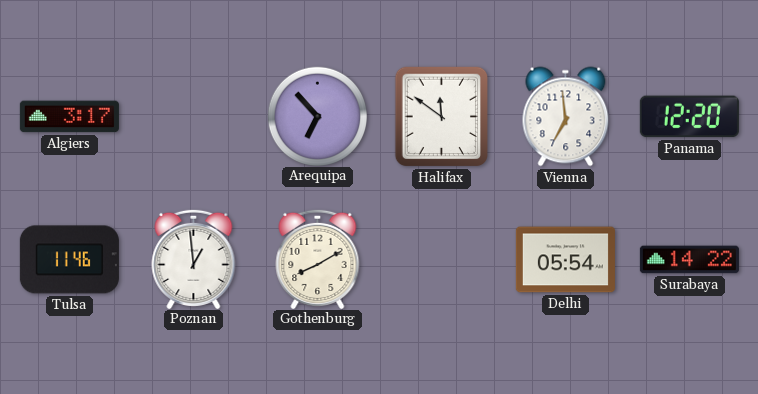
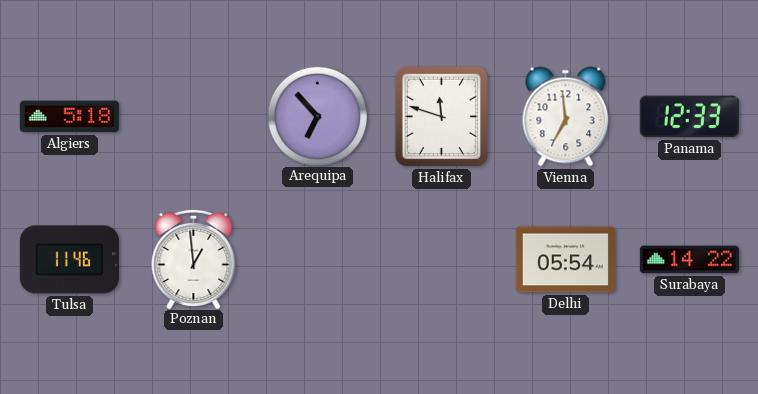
Algiers: 3:17 -> 5:18
Halifax: 11:51 -> 11:48
Panama: 12:20 -> 12:33
Gothenburg: 8:10 -> none
